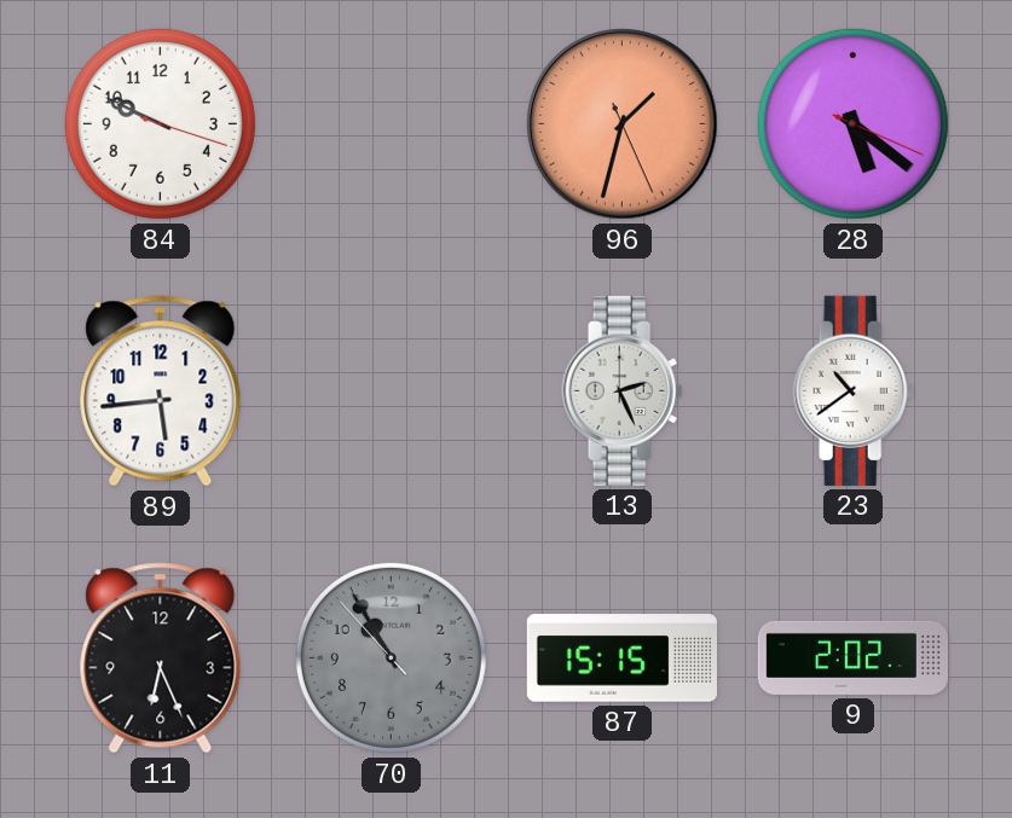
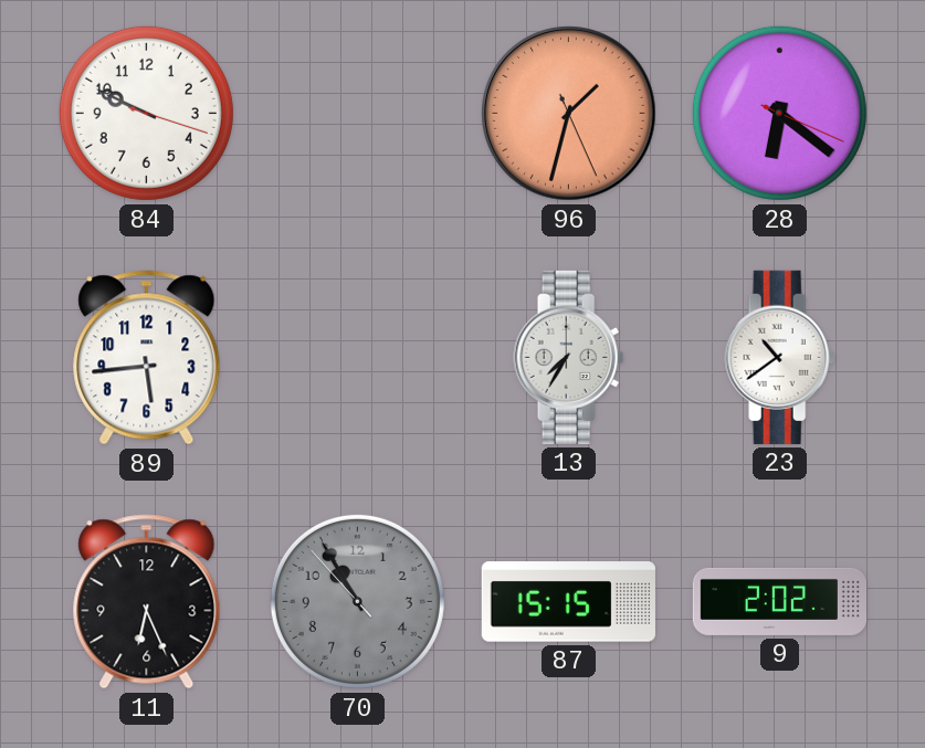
28: 5:21 -> 6:21
13: 2:26 -> 7:35
